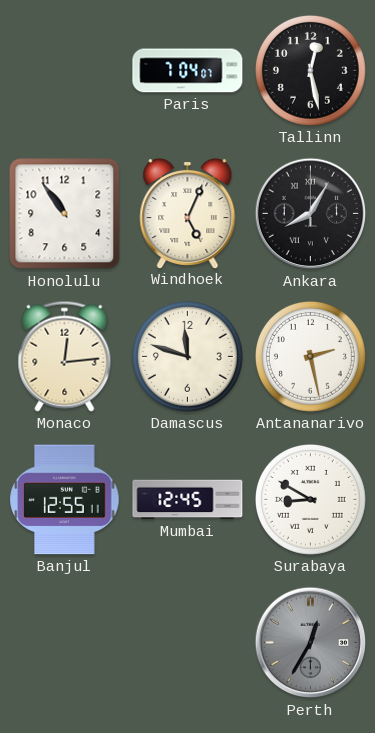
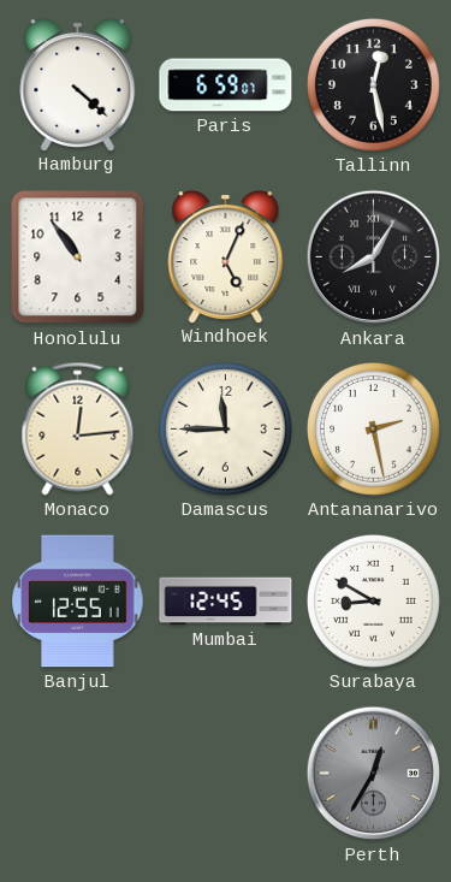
Hamburg: none -> 4:22
Paris: 7:04 -> 6:59
Damascus: 11:48 -> 11:45
